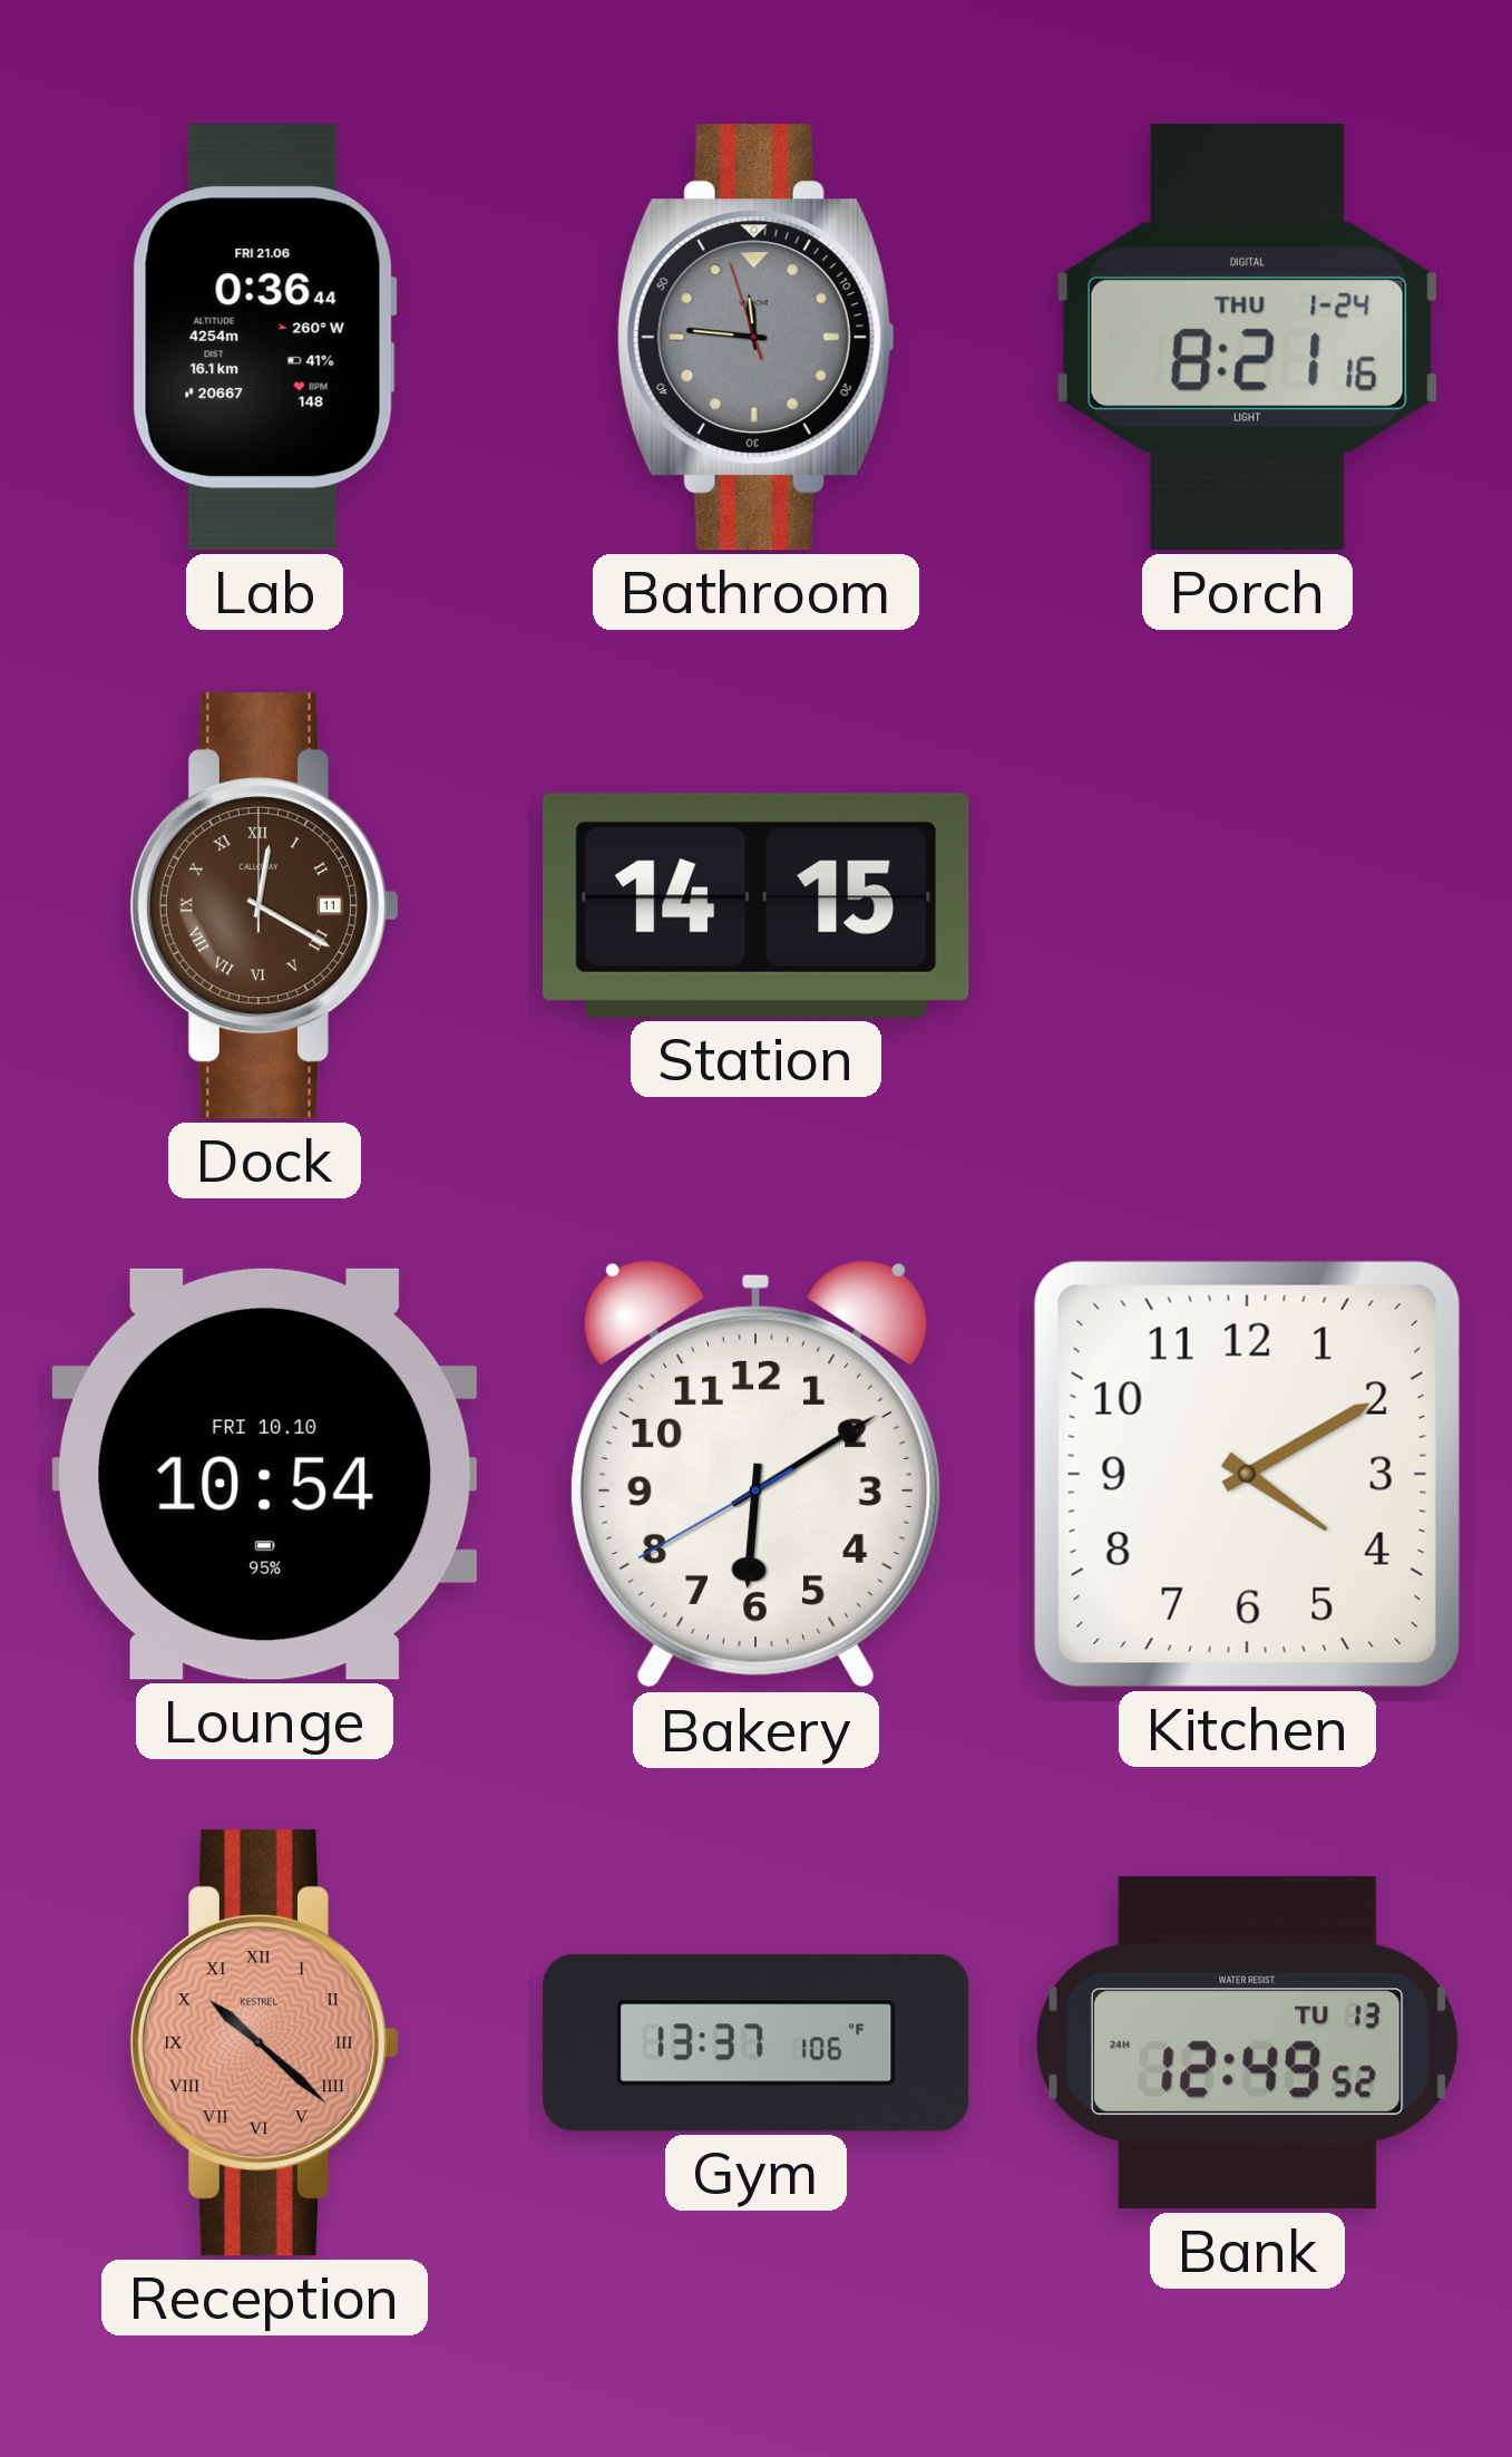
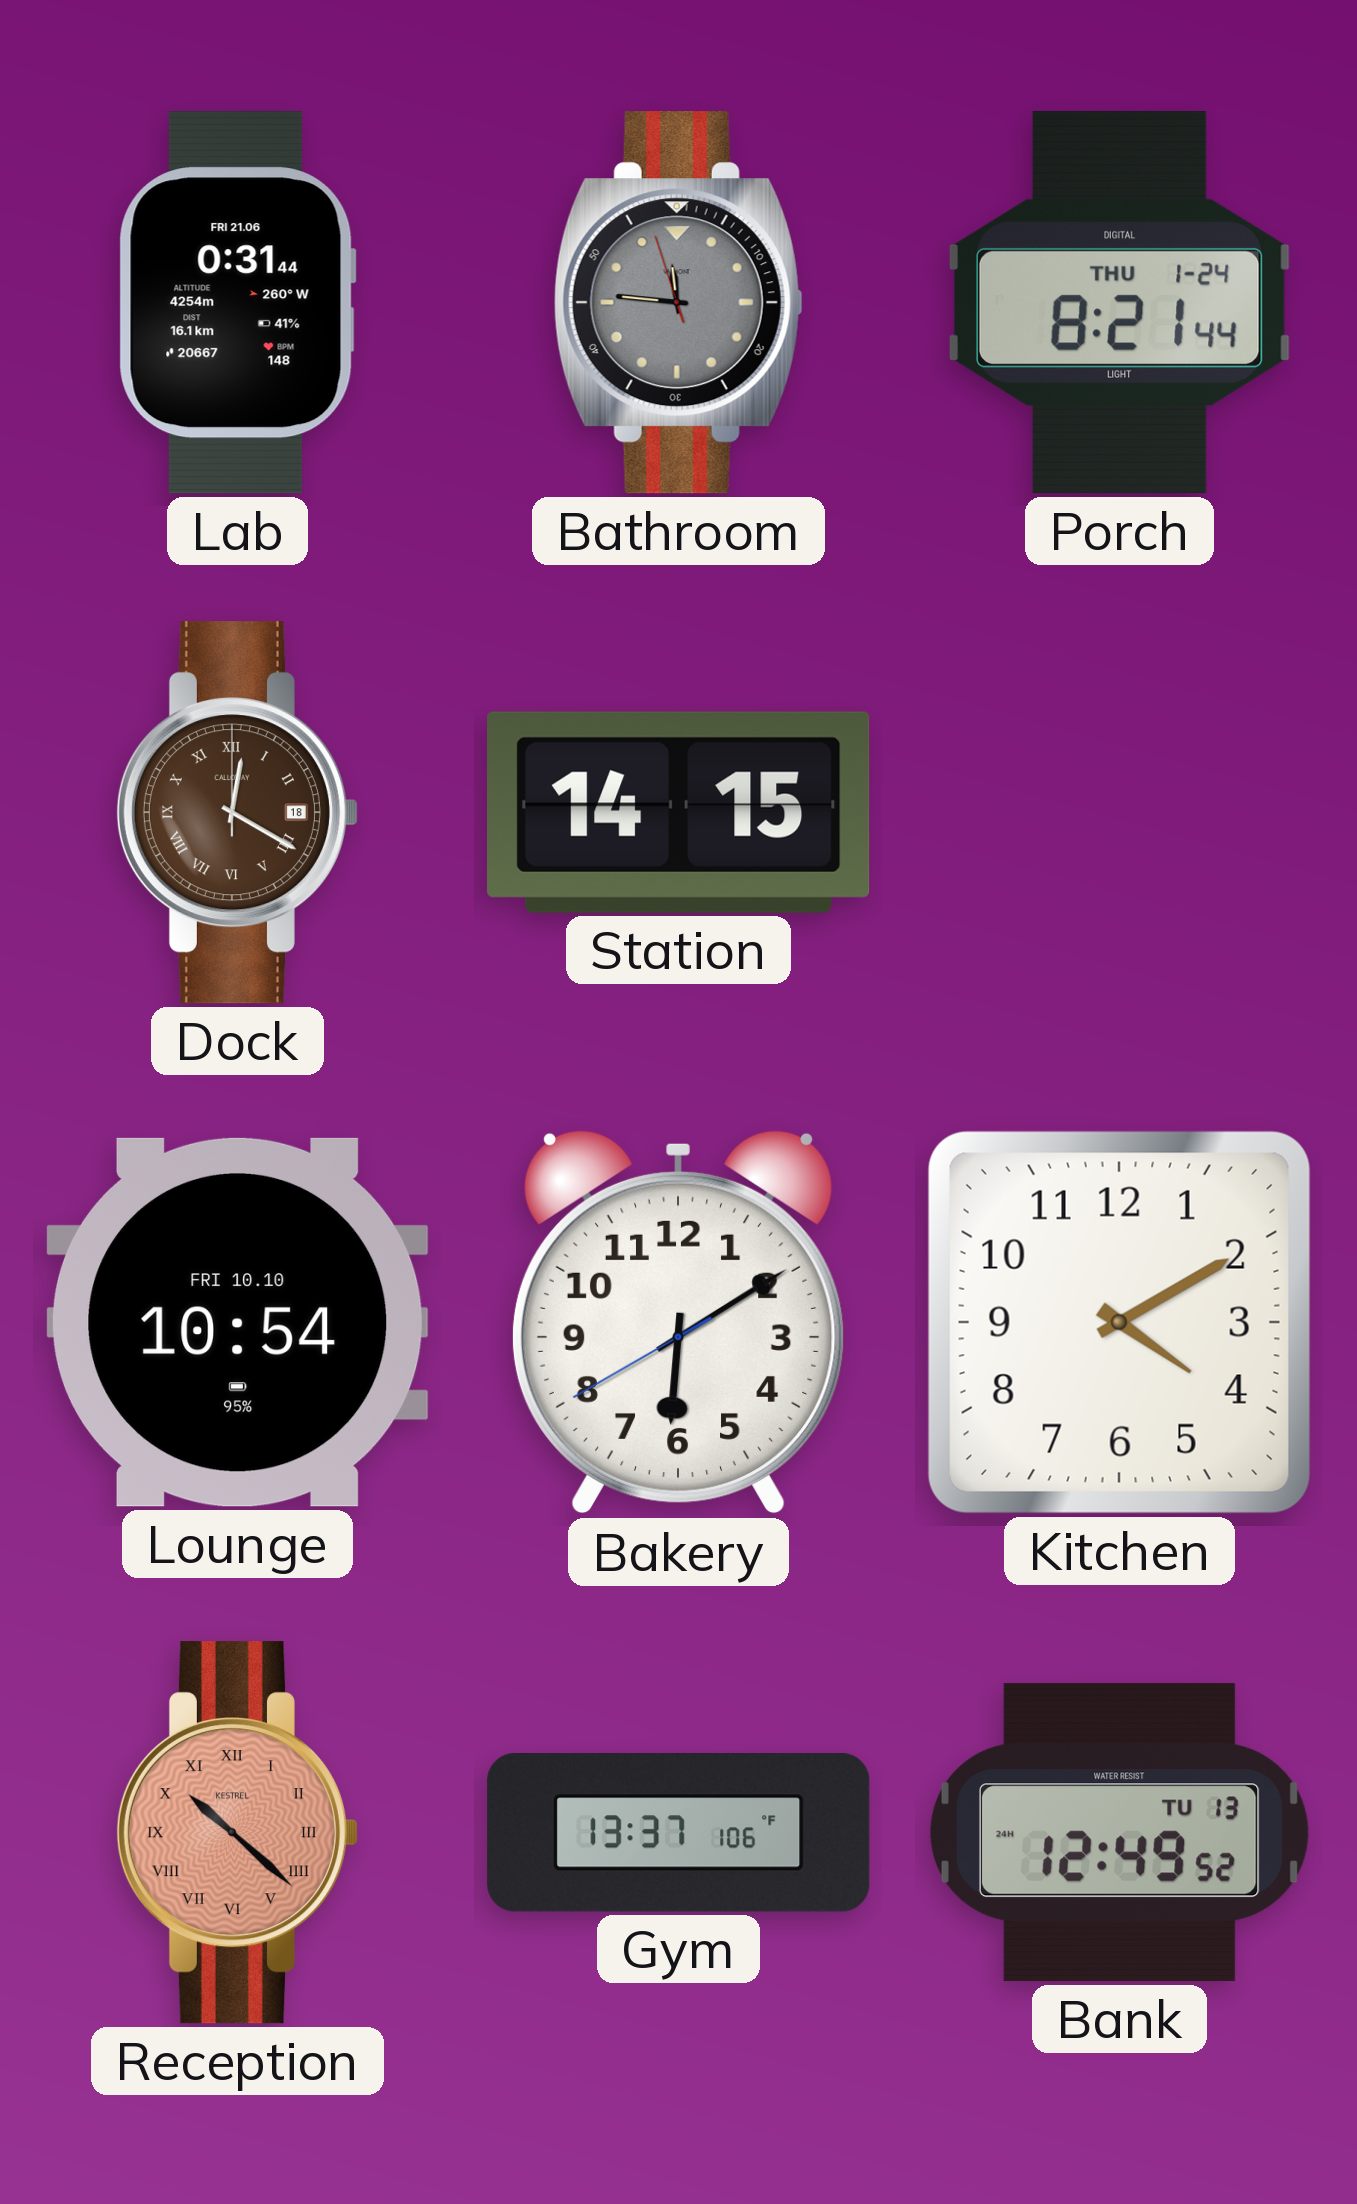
Lab: 0:36 -> 0:31
Porch: 8:21:16 -> 8:21:44
Dock date: 11 -> 18
